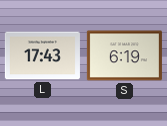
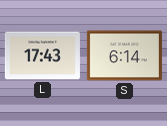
S: 6:19 -> 6:14
